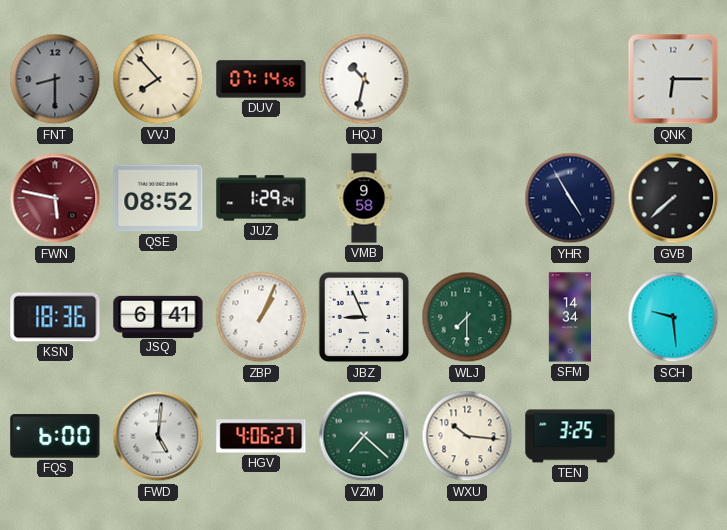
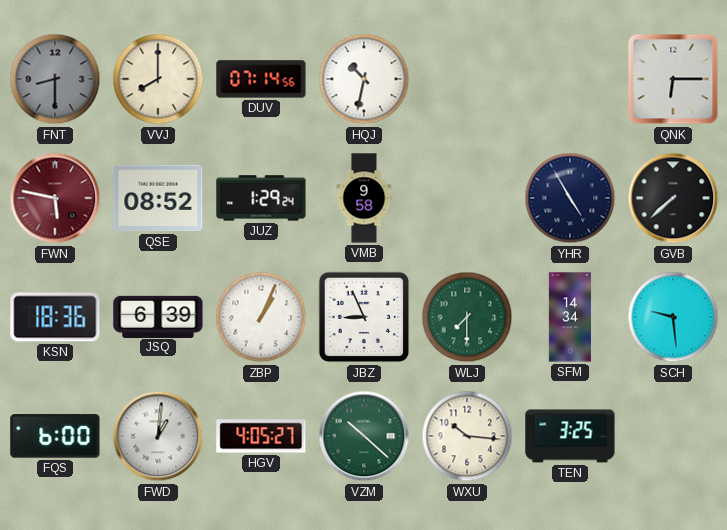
VVJ: 7:53 -> 8:00
JSQ: 6:41 -> 6:39
FWD: 5:01 -> 1:01
HGV: 4:06 -> 4:05
VZM: 7:22 -> 10:22
